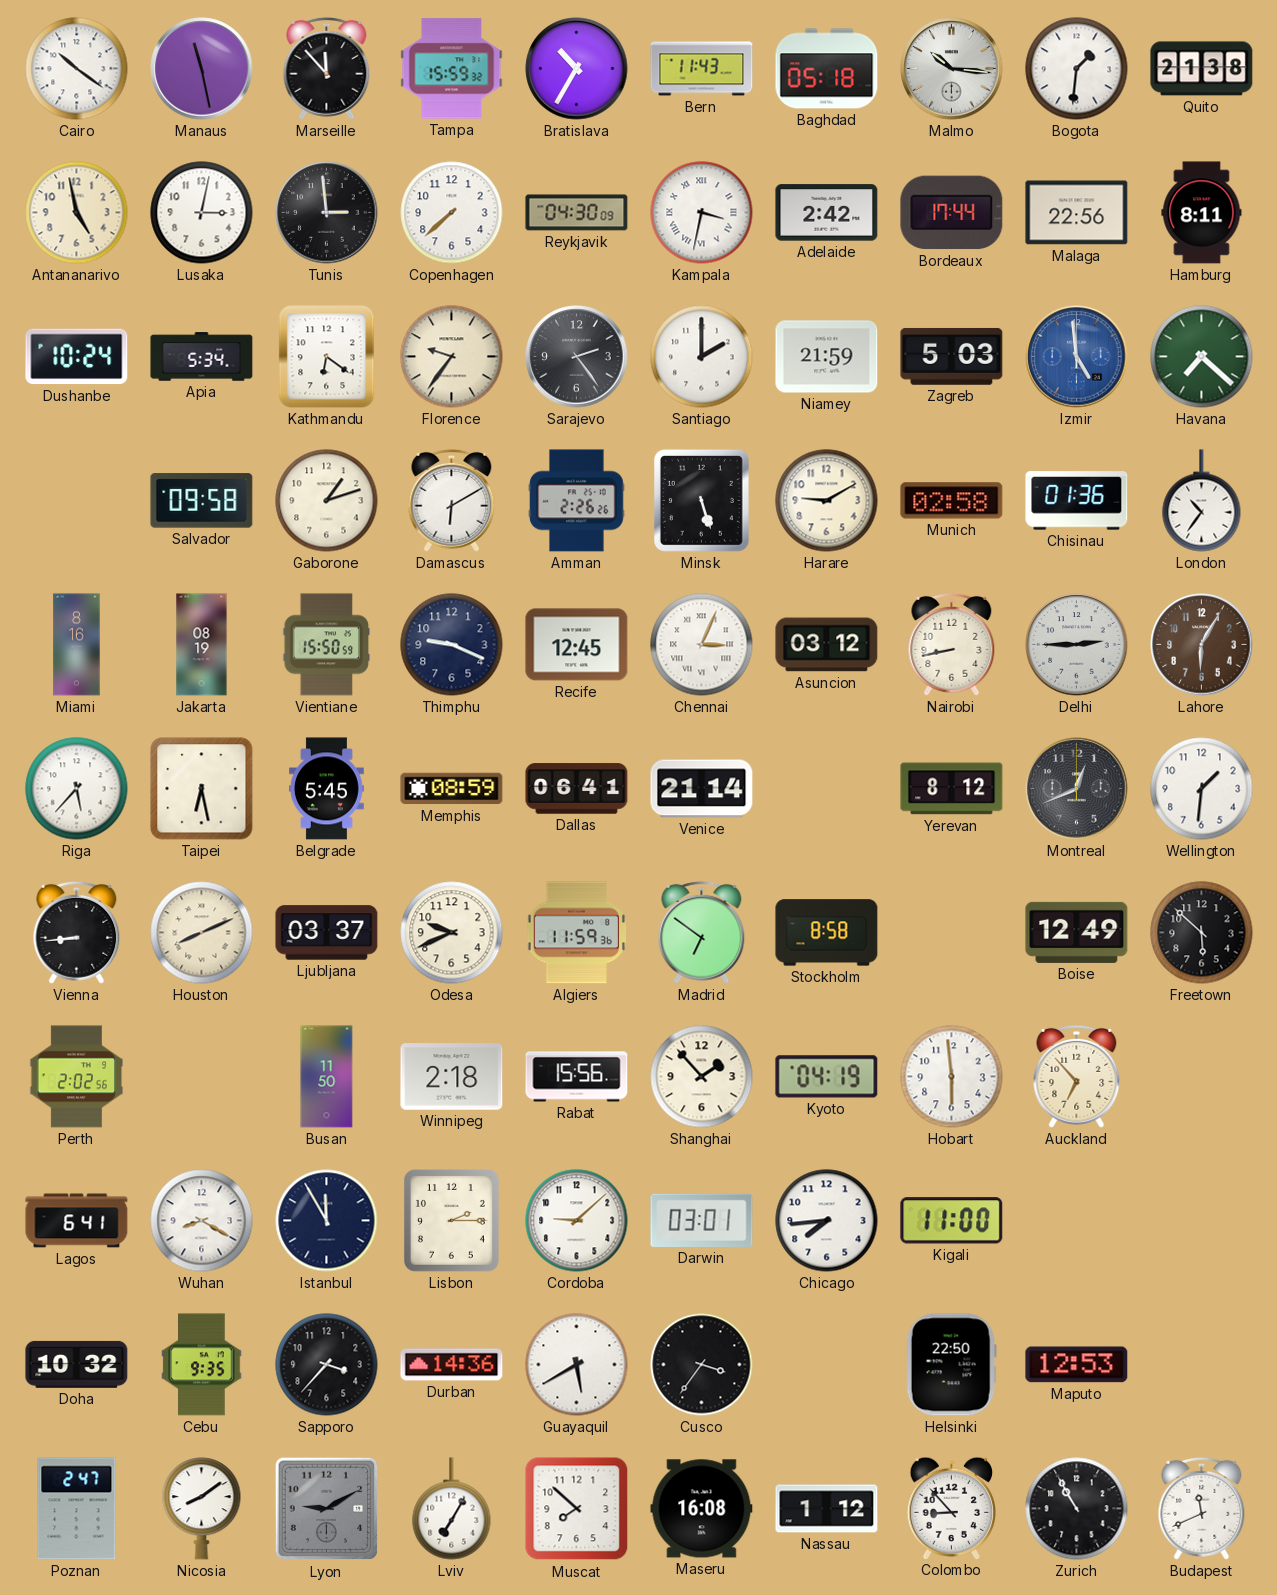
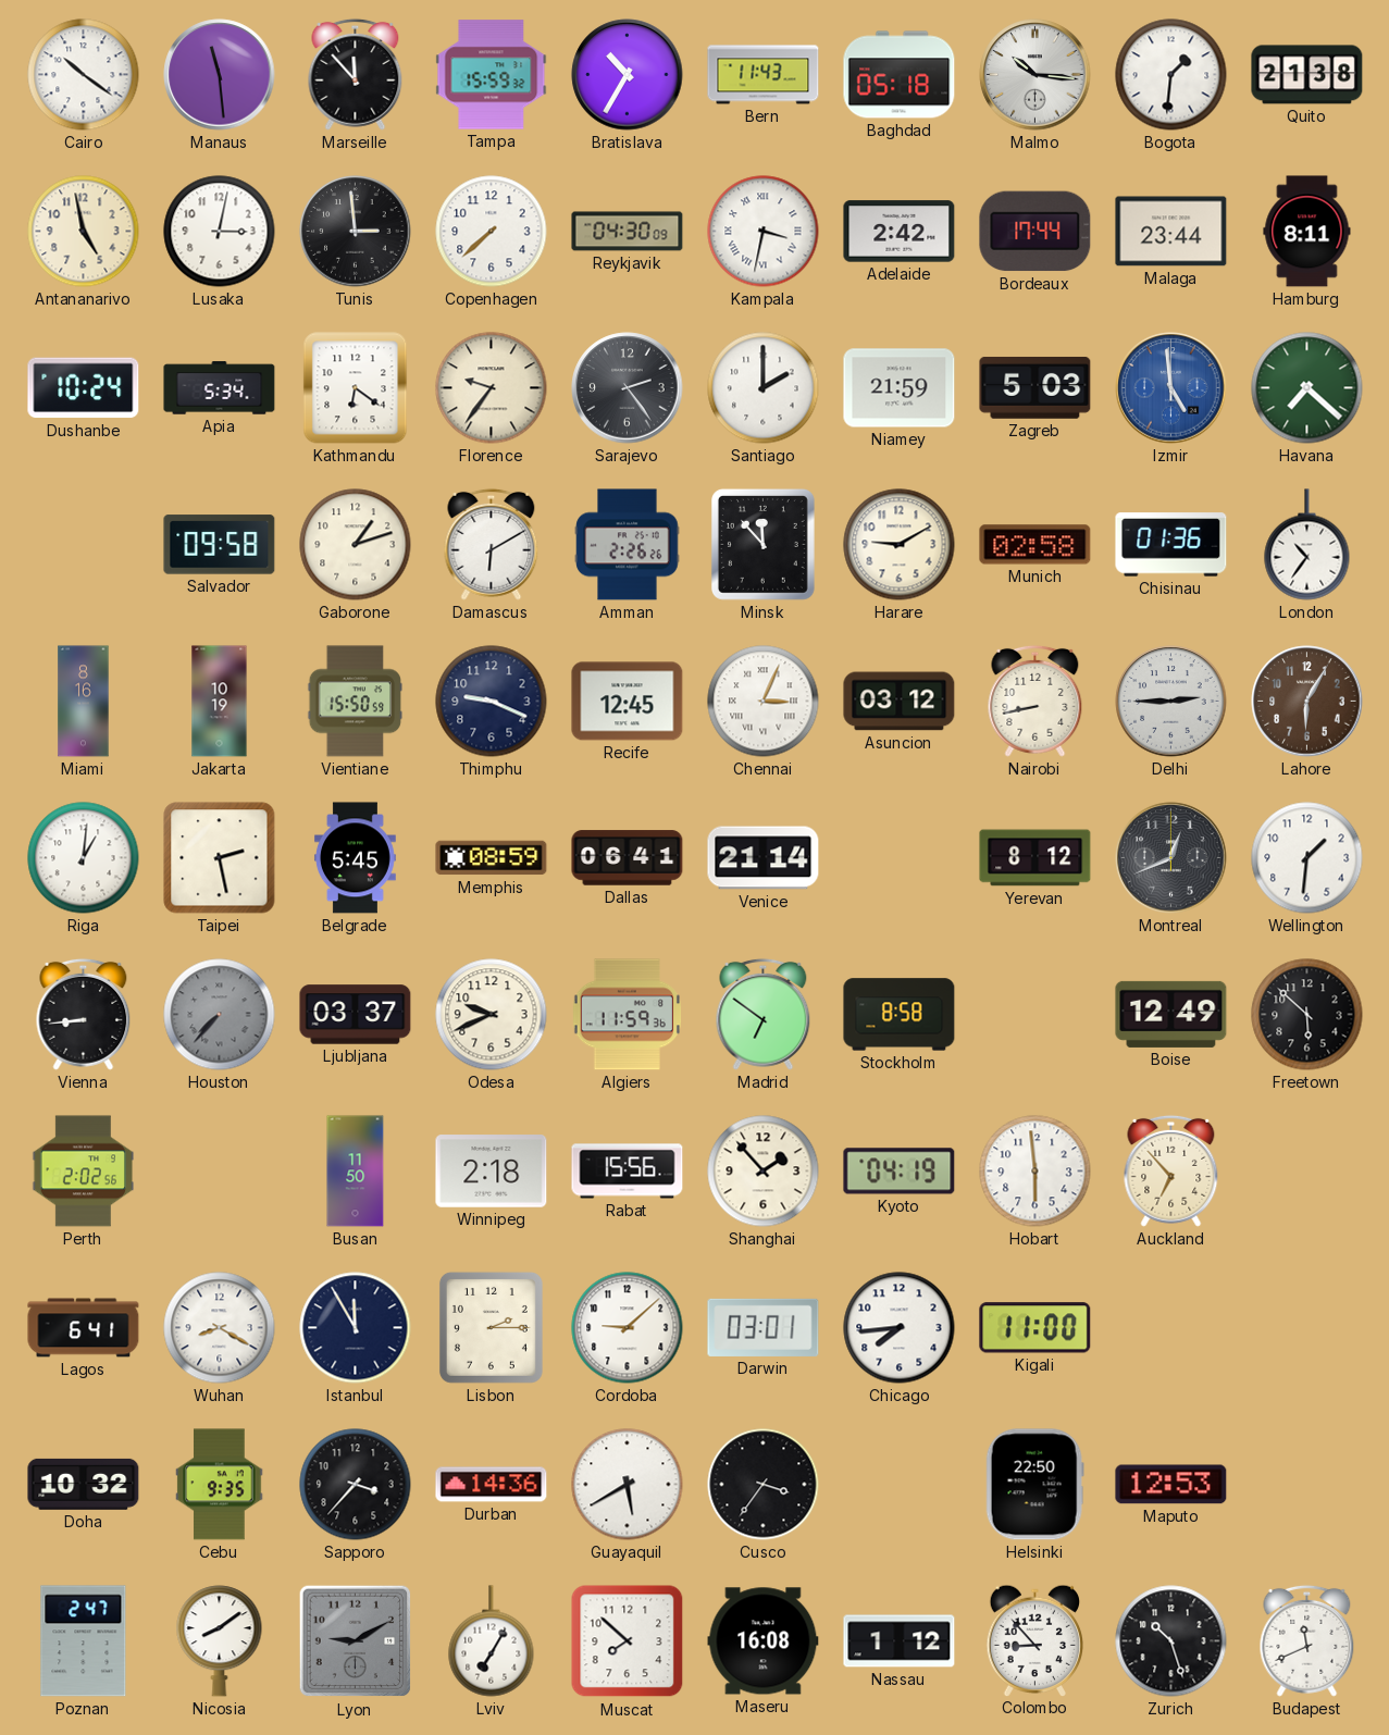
Manaus: 11:28 -> 11:29
Malaga: 22:56 -> 23:44
Minsk: 5:27 -> 11:53
Jakarta: 08:19 -> 10:19
Riga: 5:37 -> 1:01
Taipei: 6:28 -> 2:28
Houston: 8:11 -> 7:37
Houston dial: cream -> grey
Zurich: 10:55 -> 10:27
